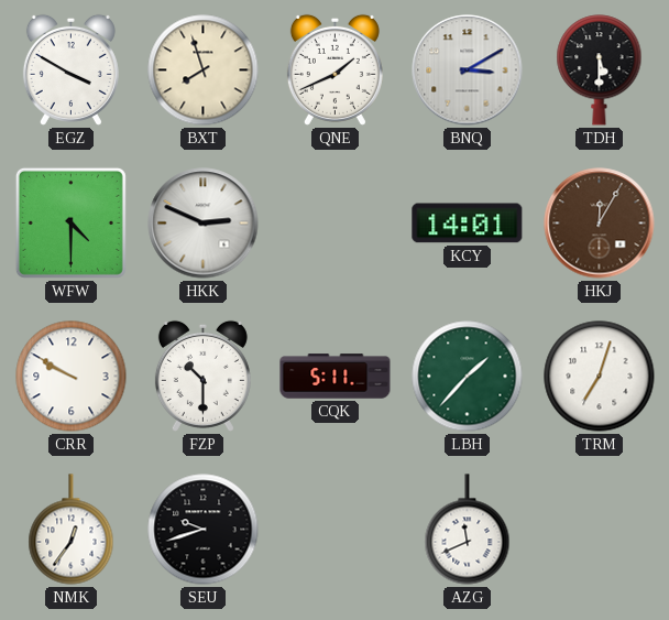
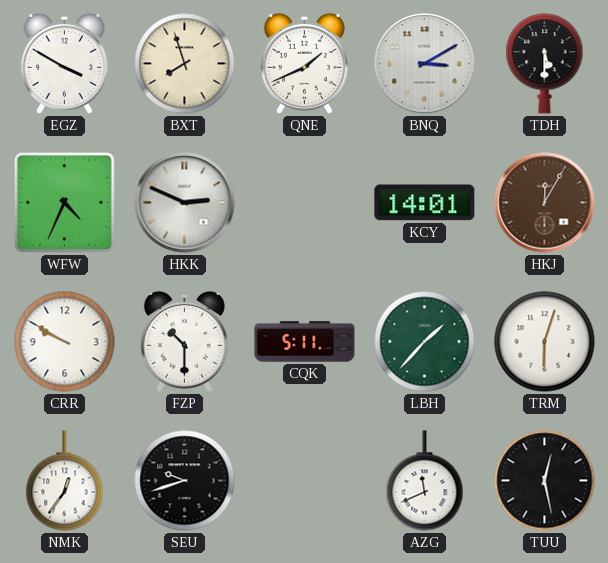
WFW: 4:30 -> 4:34
TRM: 7:03 -> 6:03
TUU: none -> 12:28
